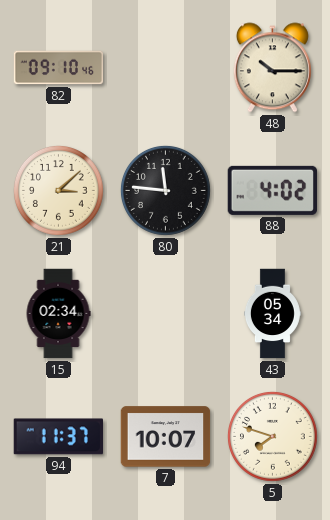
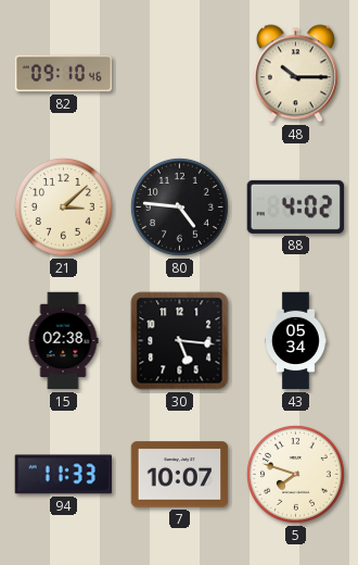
80: 11:46 -> 4:46
15: 02:34 -> 02:38
30: none -> 5:16
94: 11:37 -> 11:33
